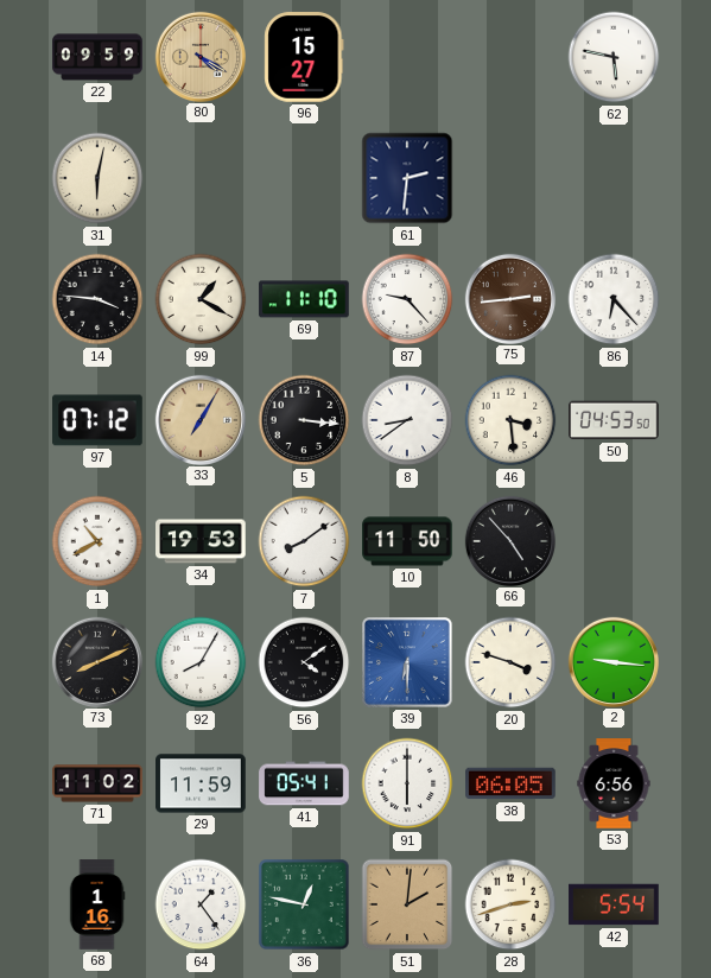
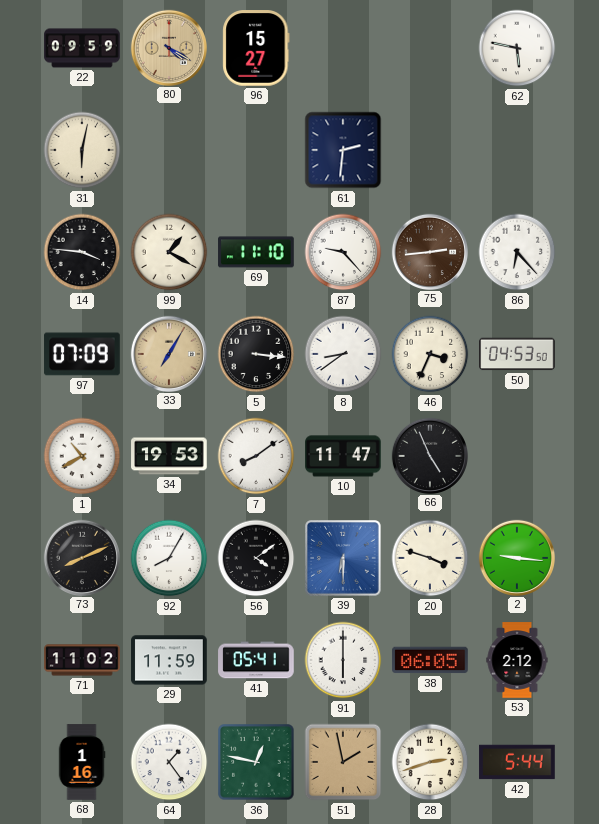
97: 07:12 -> 07:09
46: 3:29 -> 3:34
10: 11:50 -> 11:47
66: 4:53 -> 4:56
53: 6:56 -> 2:12
51: 2:01 -> 1:58
42: 5:54 -> 5:44
